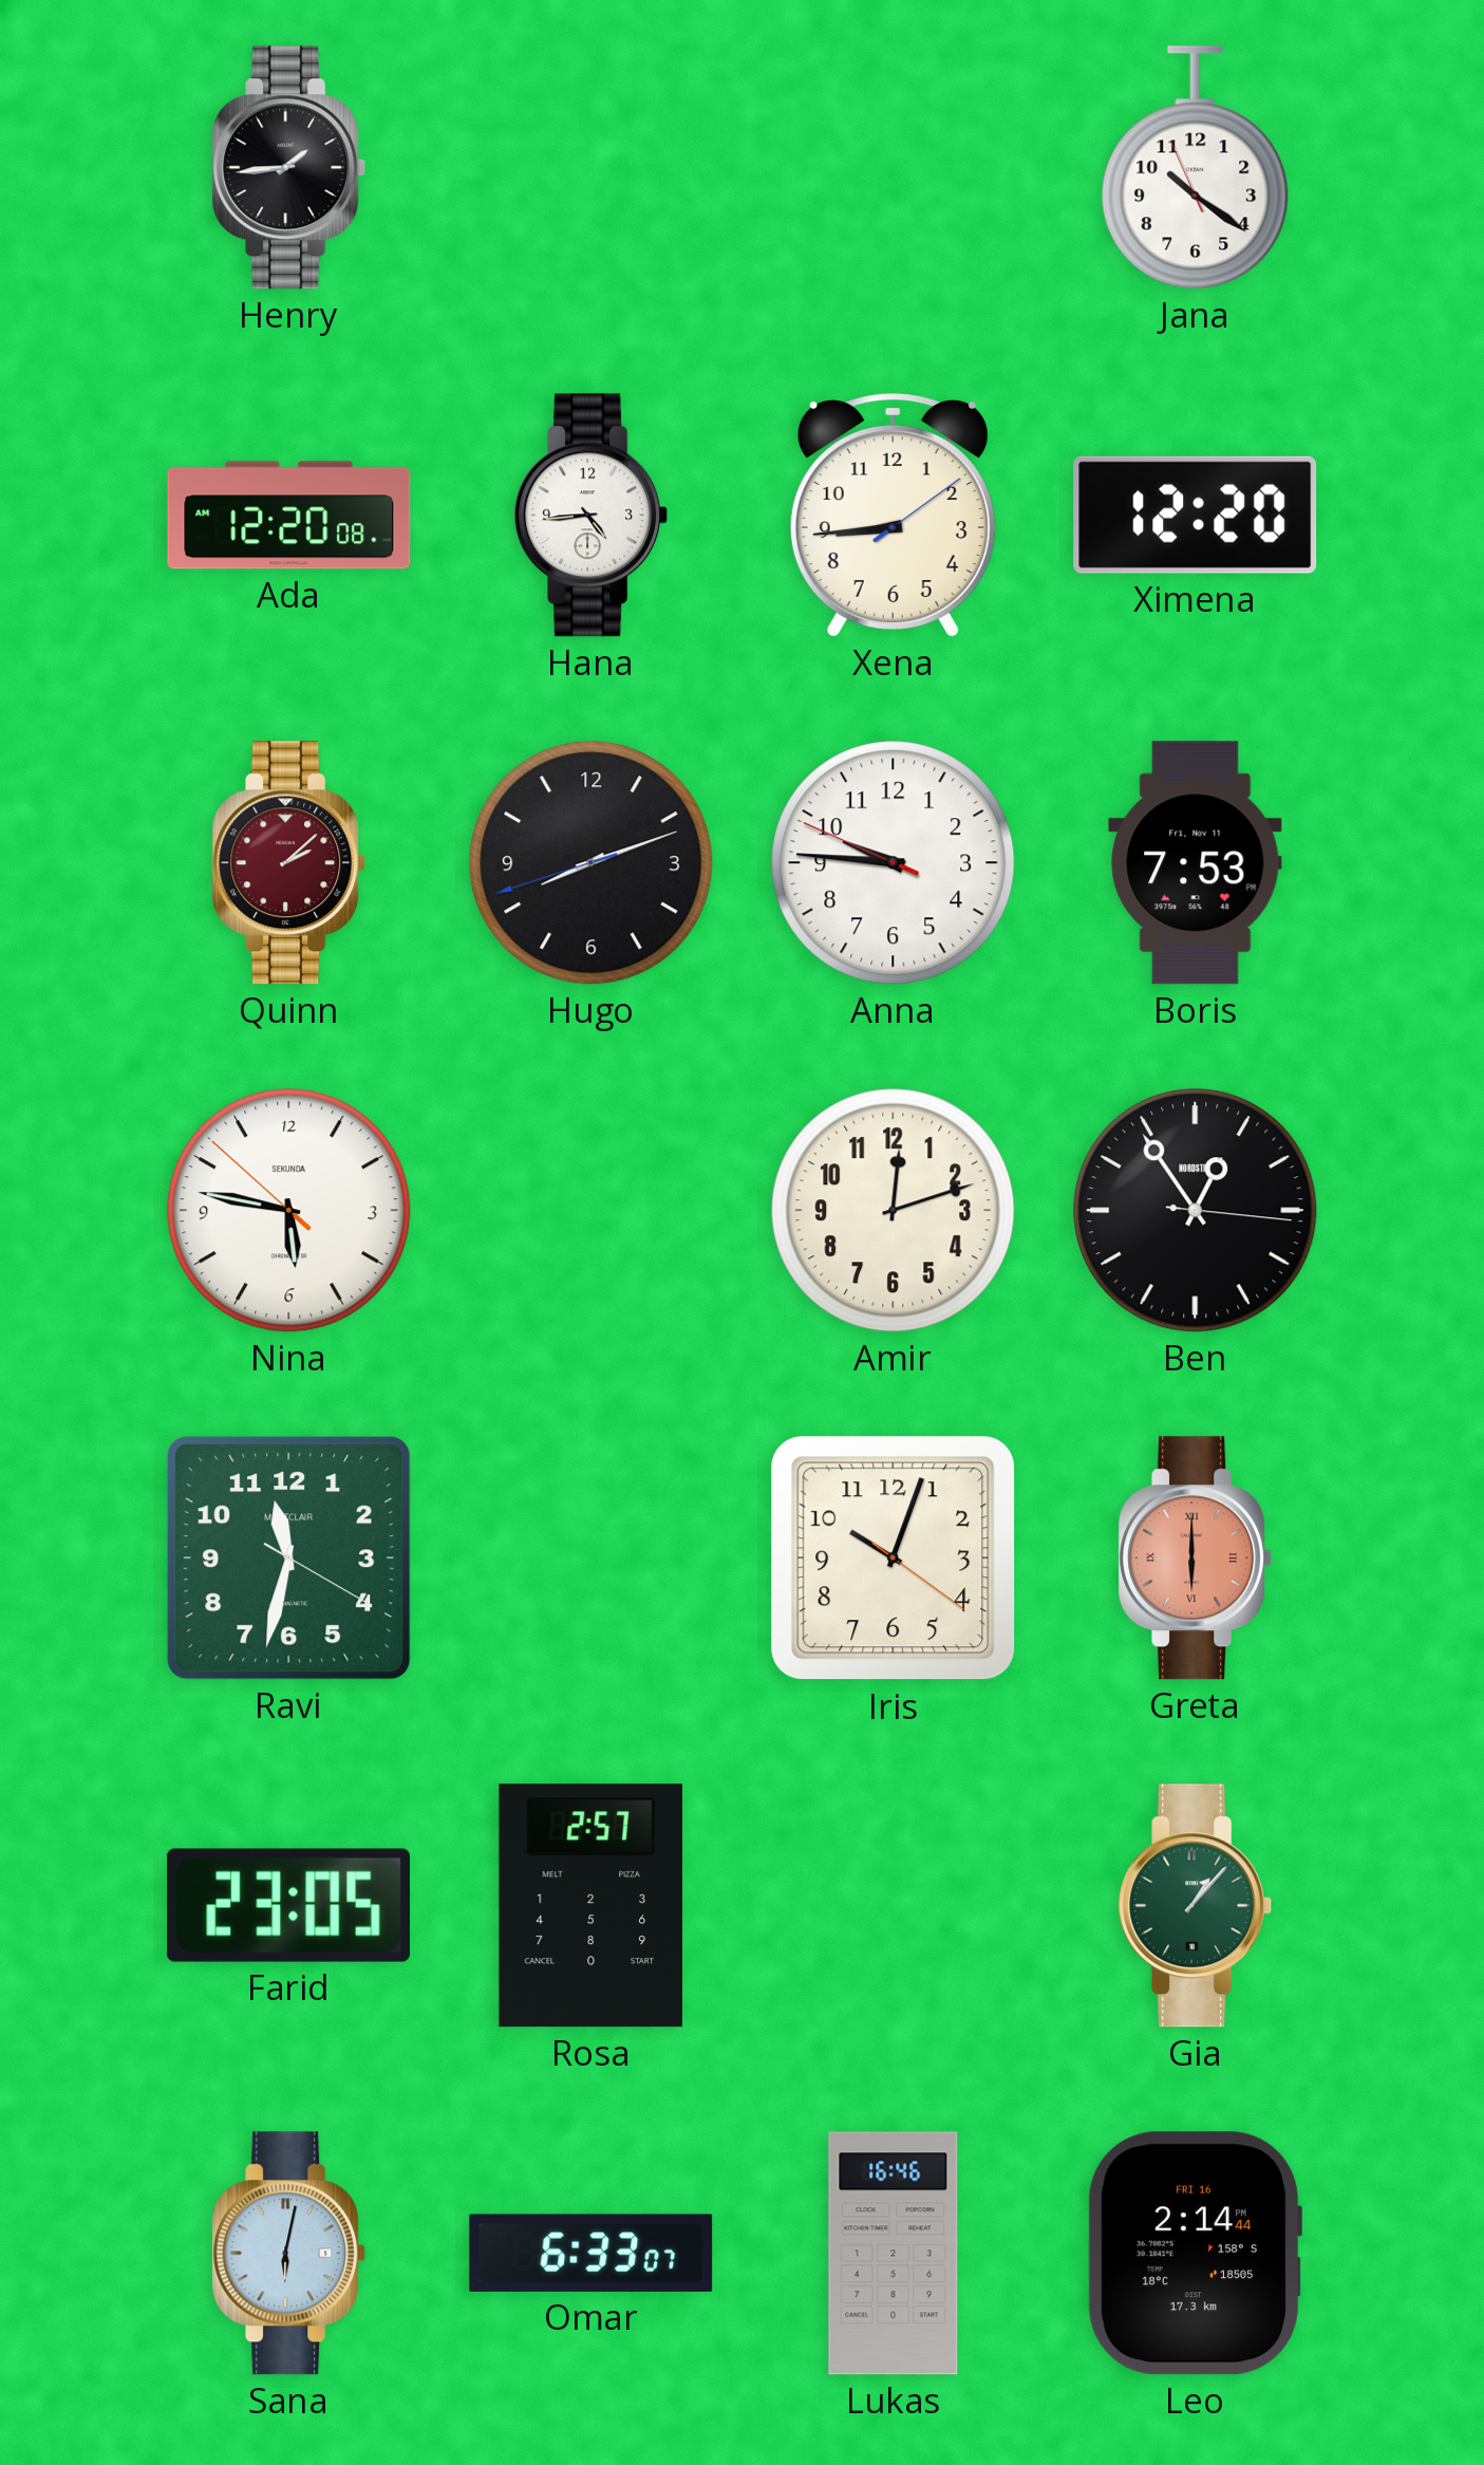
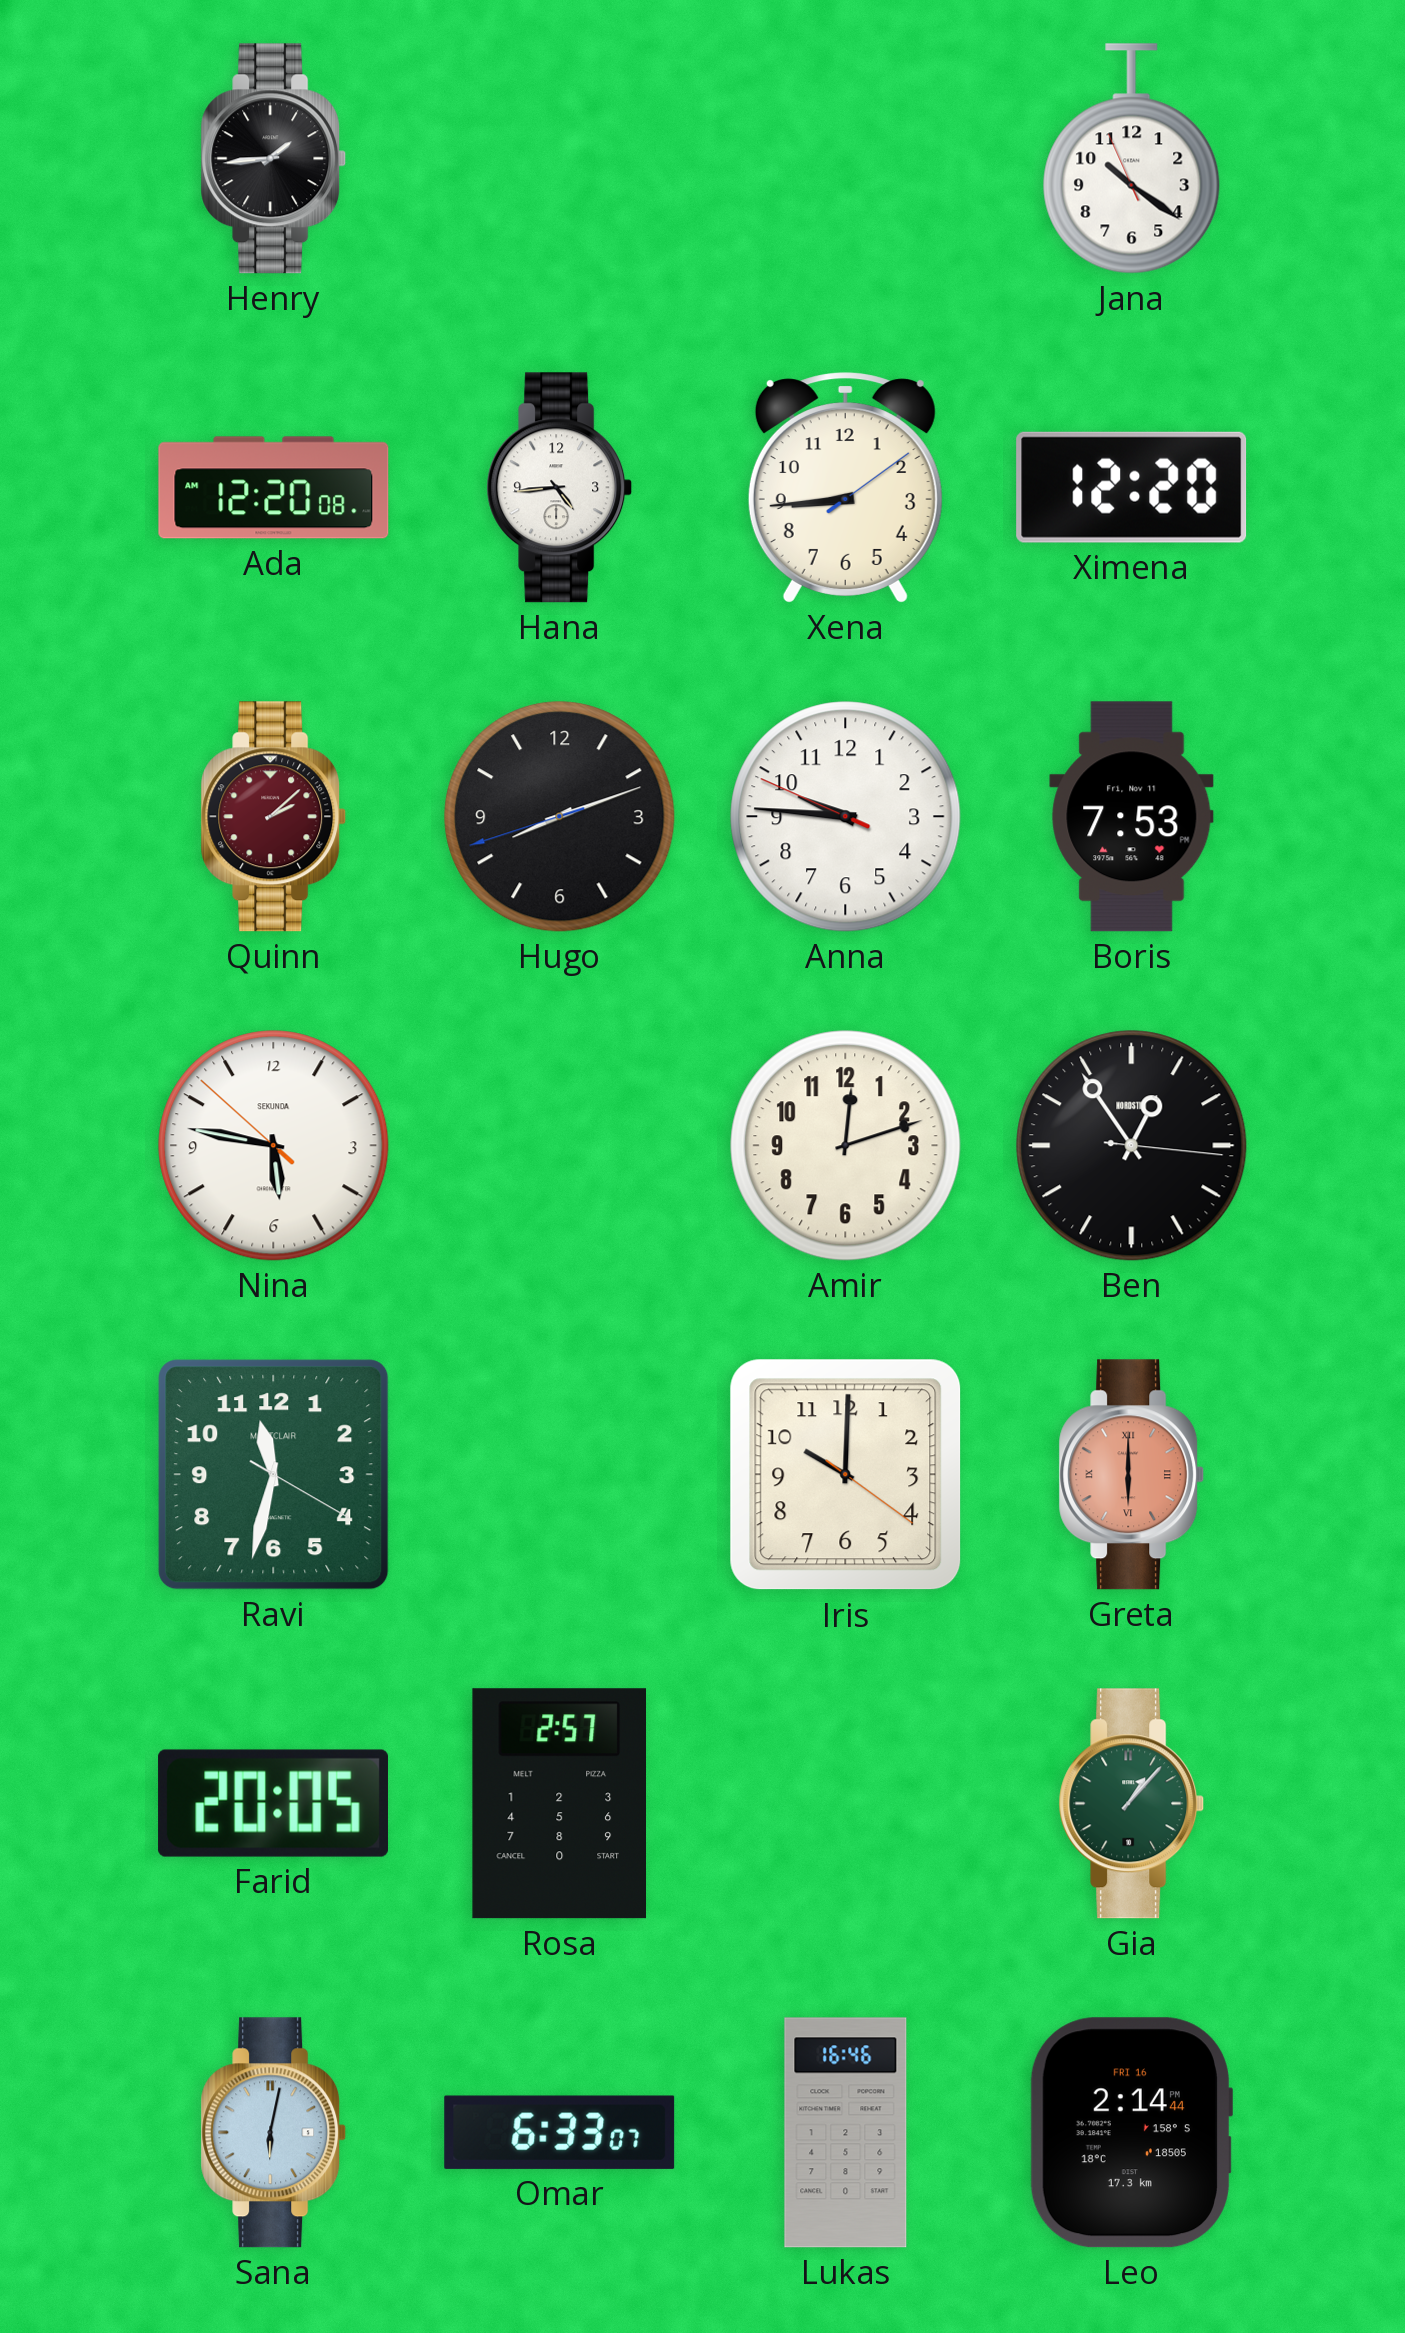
Iris: 10:03 -> 10:00
Farid: 23:05 -> 20:05
